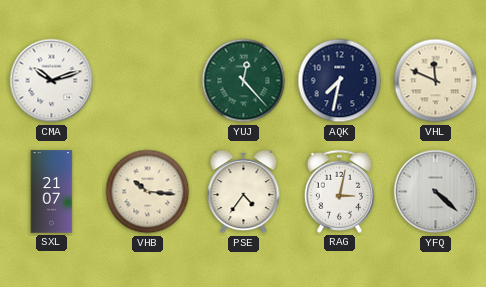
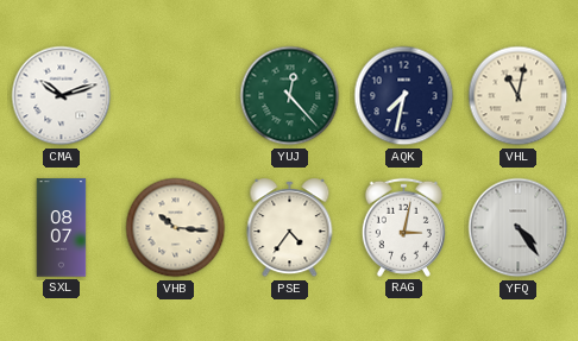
VHL: 11:49 -> 11:02
SXL: 21:07 -> 08:07
YFQ: 4:22 -> 4:24
